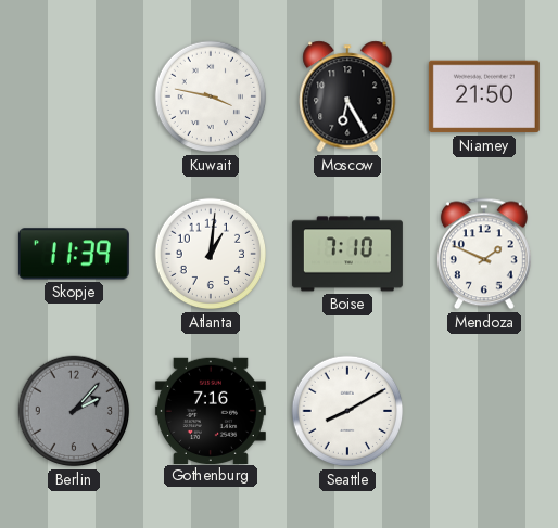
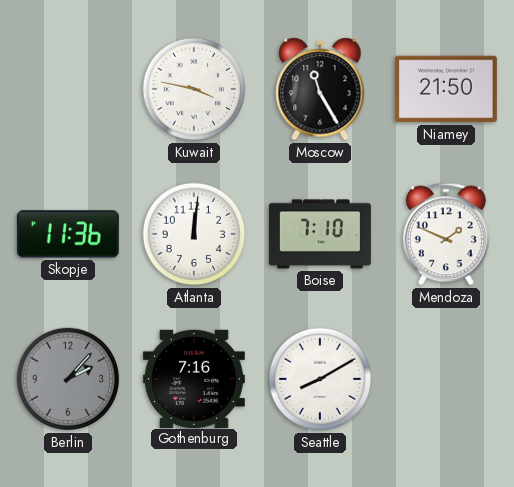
Moscow: 6:25 -> 11:25
Skopje: 11:39 -> 11:36
Atlanta: 1:01 -> 12:01
